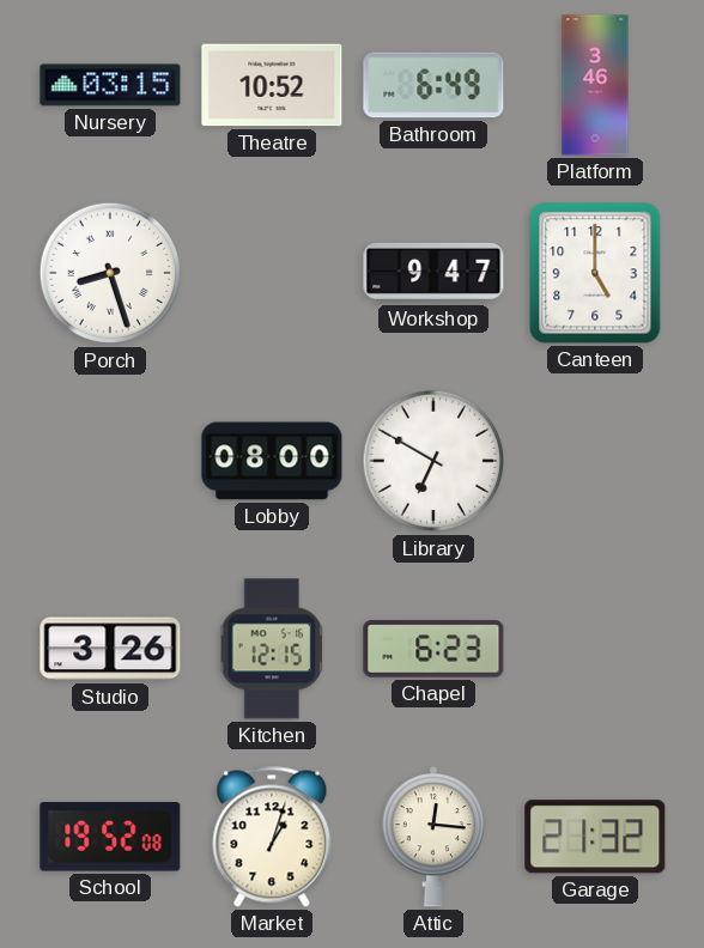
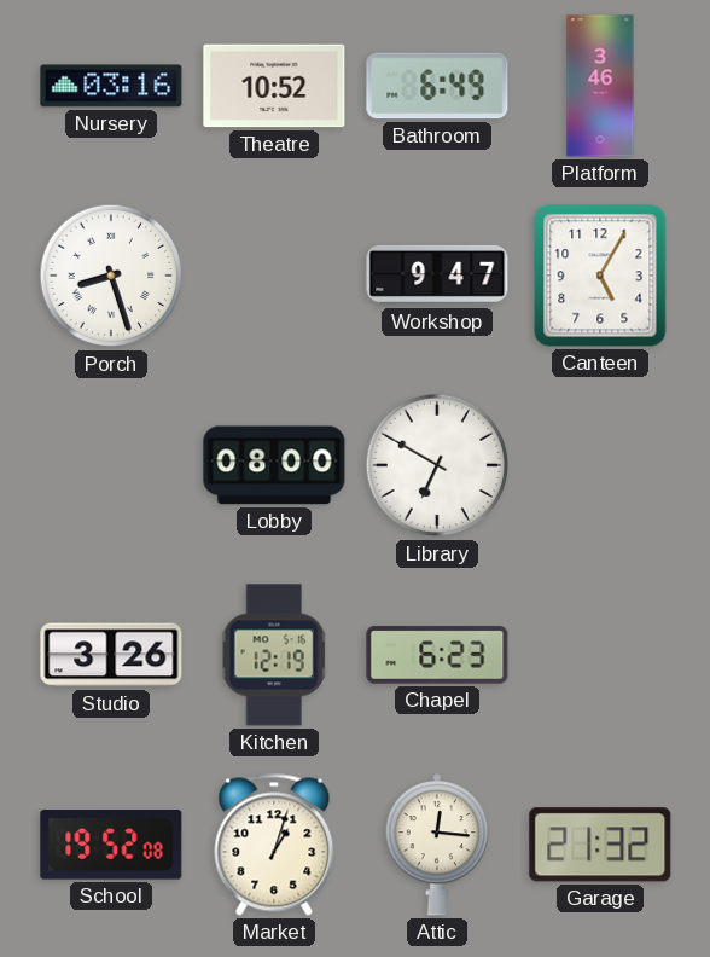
Nursery: 03:15 -> 03:16
Canteen: 5:00 -> 5:05
Kitchen: 12:15 -> 12:19
